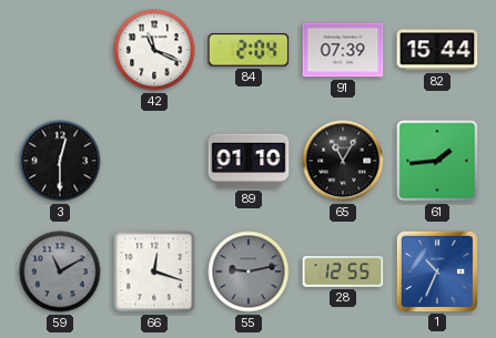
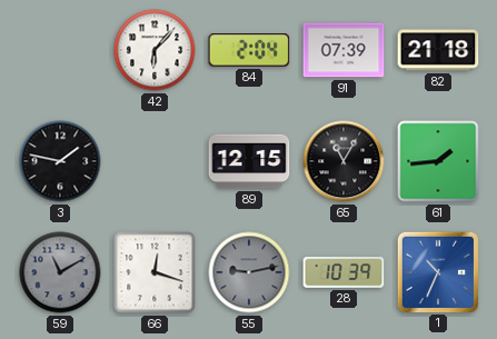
42: 11:19 -> 6:07
82: 15:44 -> 21:18
3: 12:30 -> 1:47
89: 01:10 -> 12:15
28: 12:55 -> 10:39
